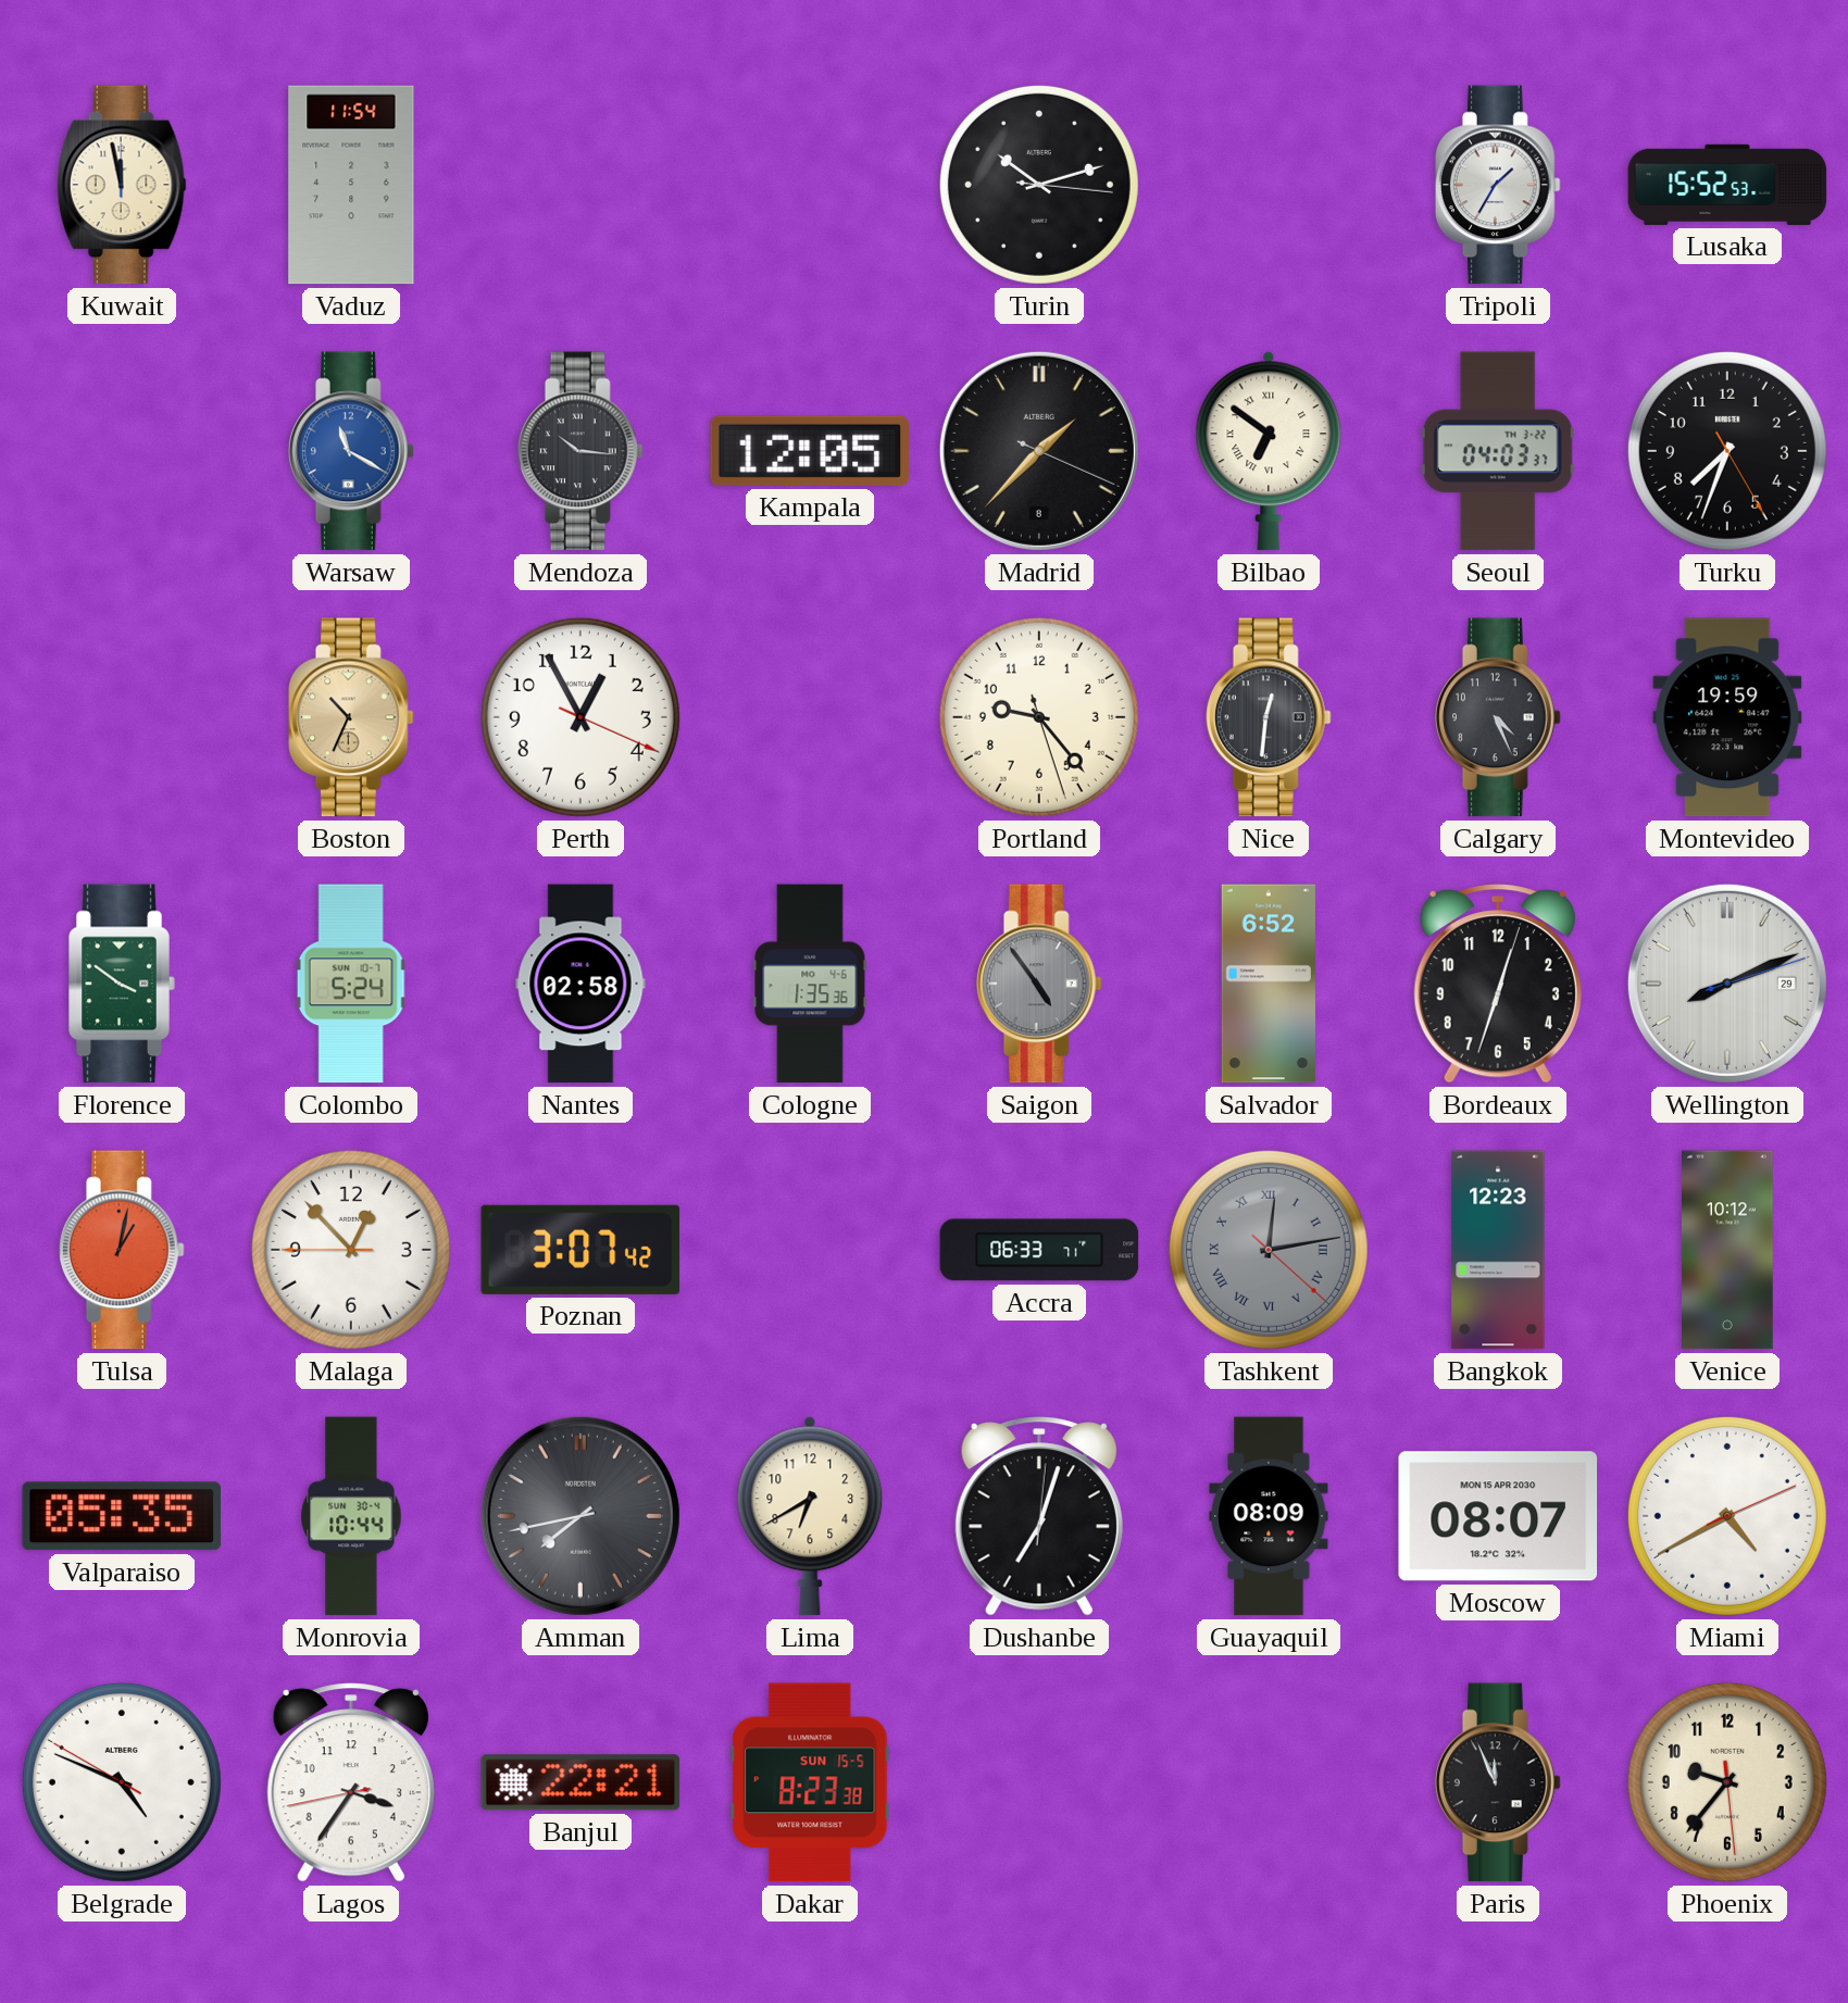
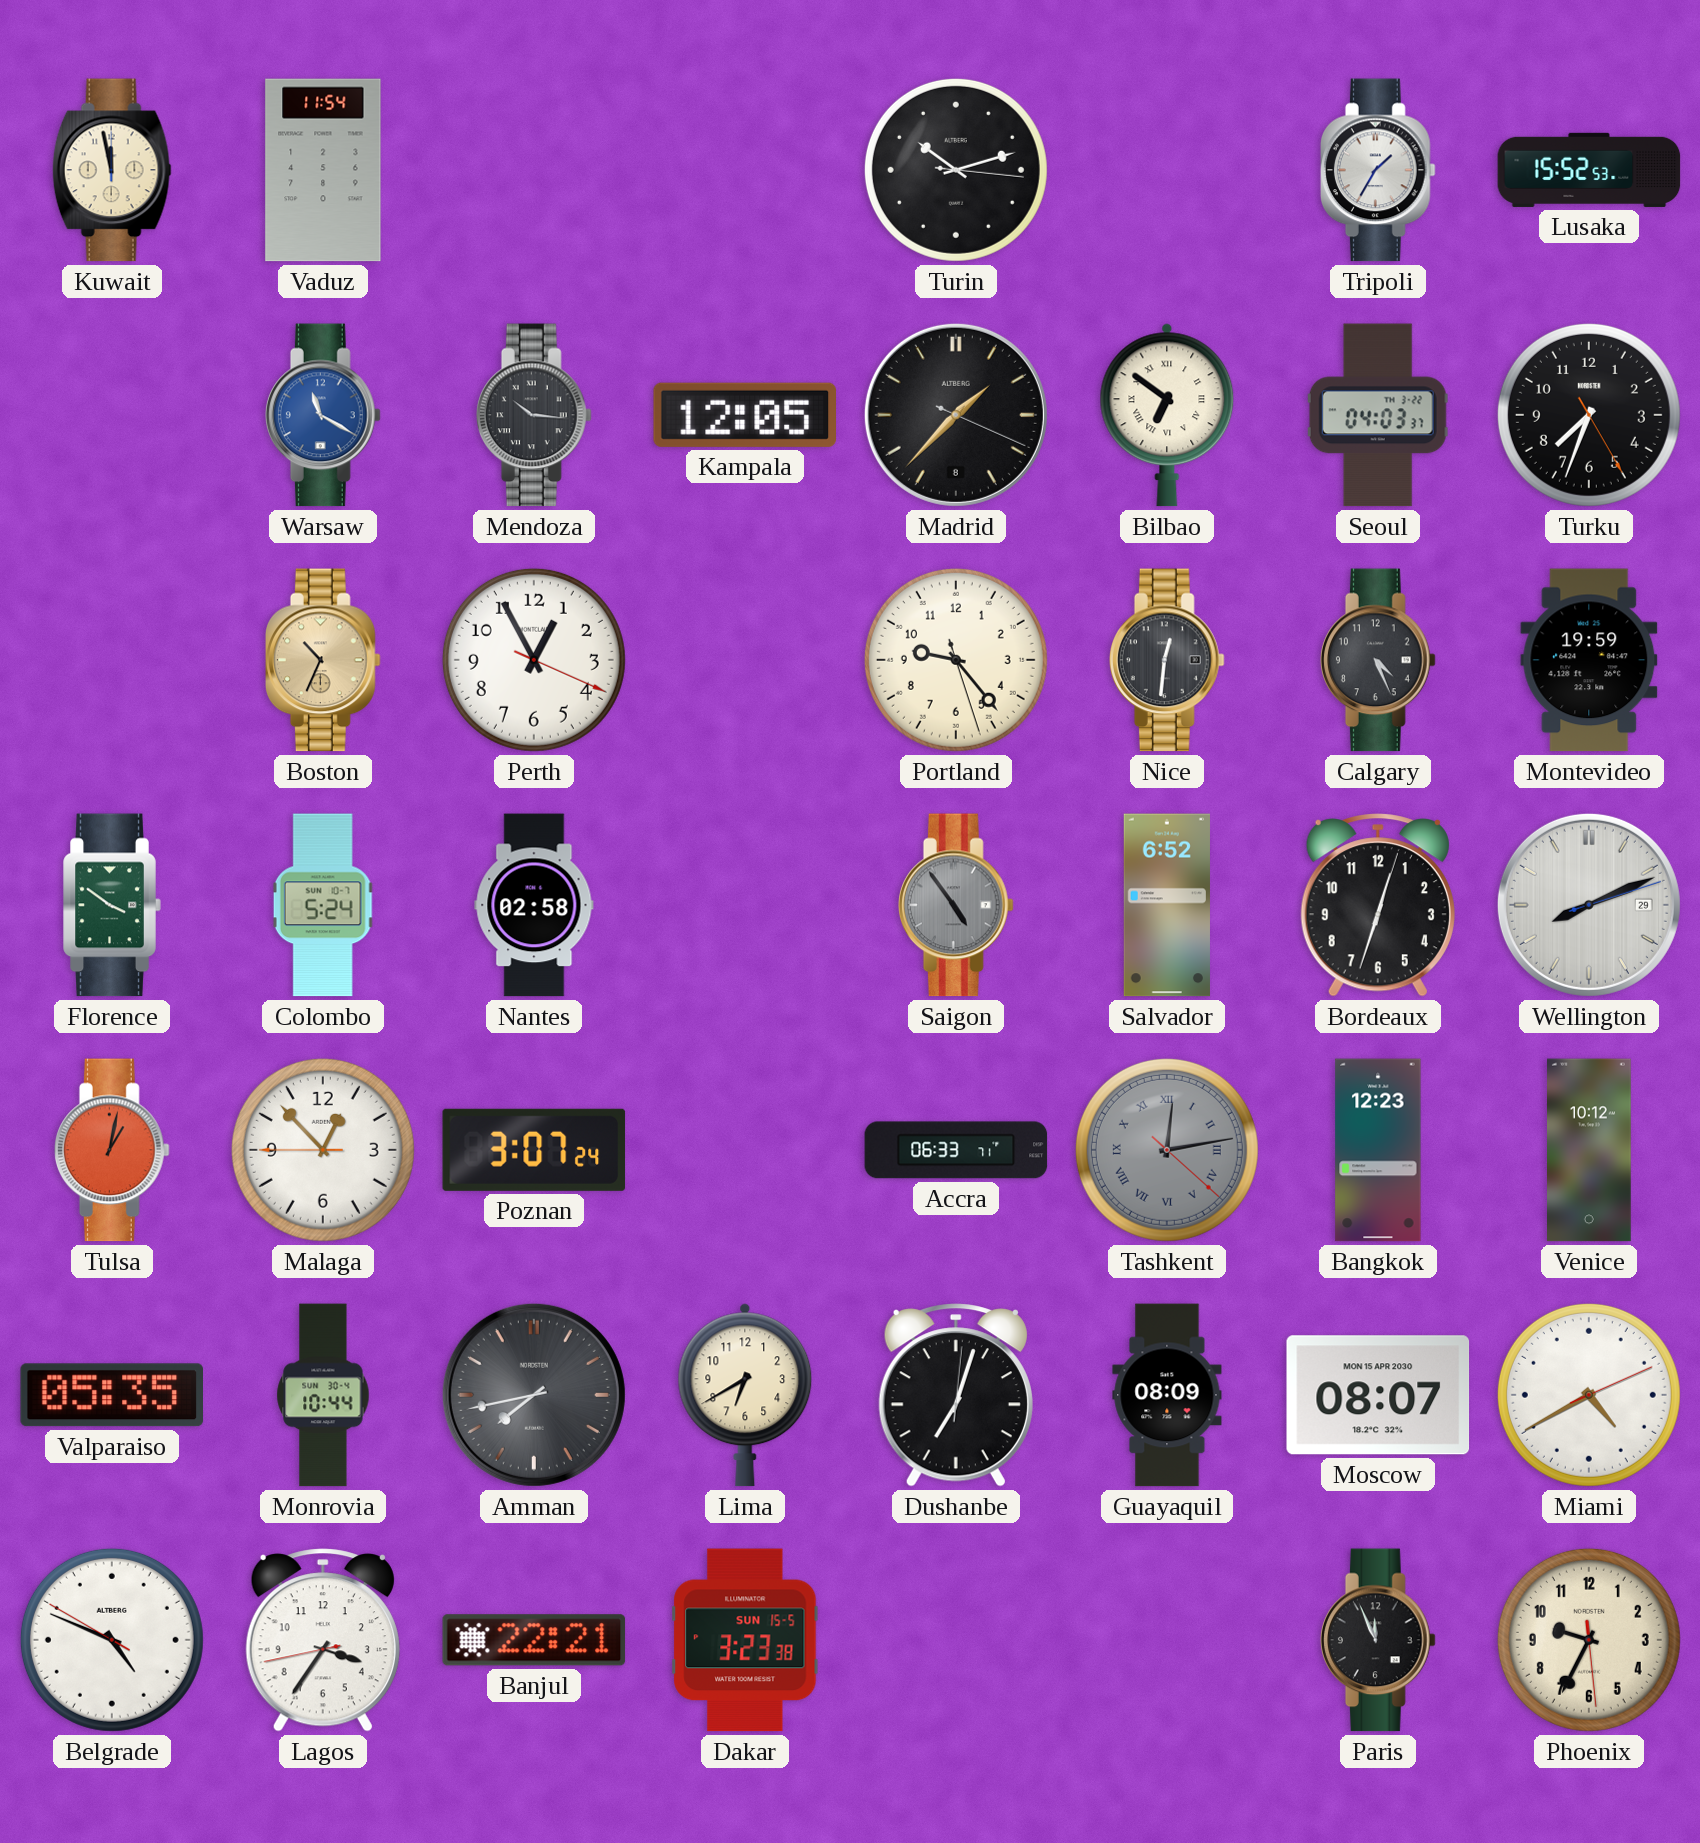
Cologne: 1:35 -> none
Poznan: 3:07:42 -> 3:07:24
Dakar: 8:23 -> 3:23
Phoenix: 9:36 -> 9:34
